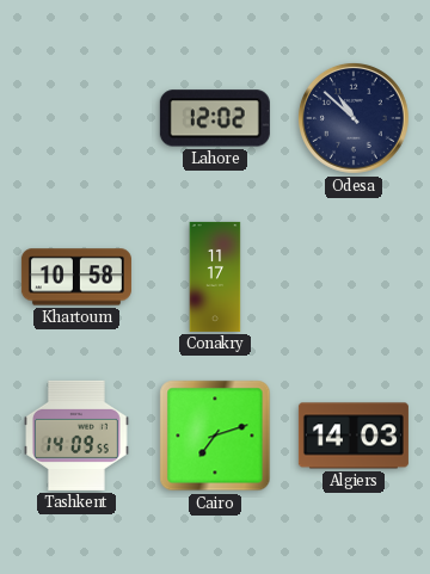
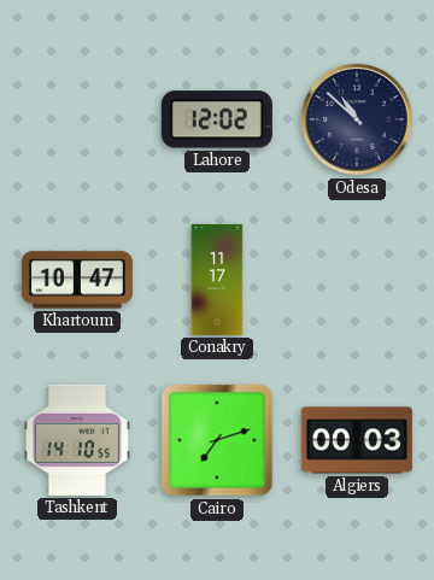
Khartoum: 10:58 -> 10:47
Tashkent: 14:09 -> 14:10
Algiers: 14:03 -> 00:03
